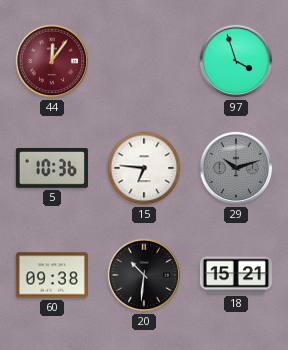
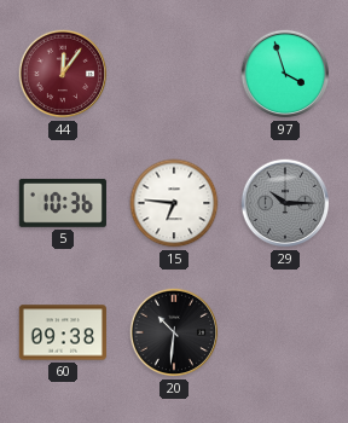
29: 10:12 -> 10:15
18: 15:21 -> none
